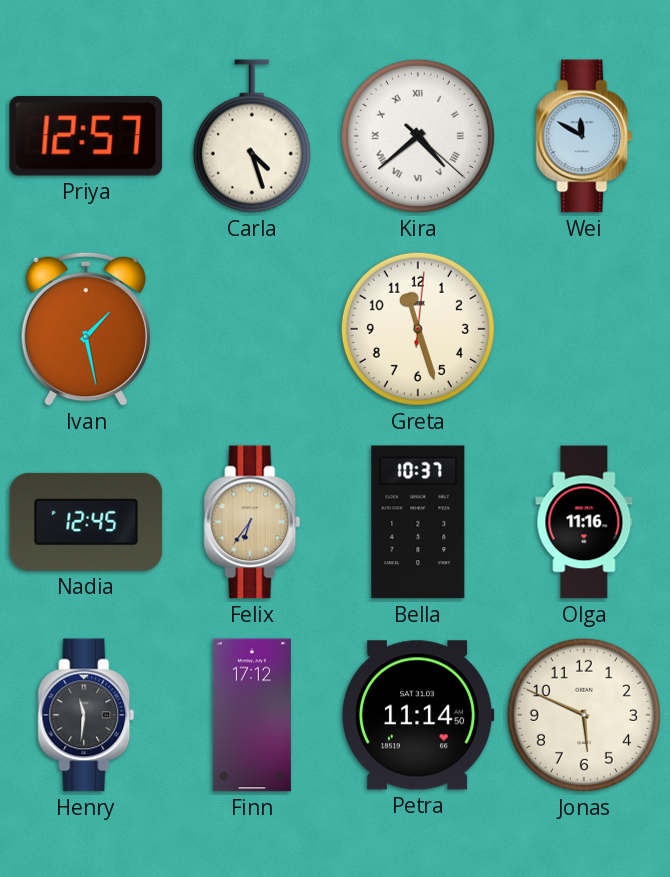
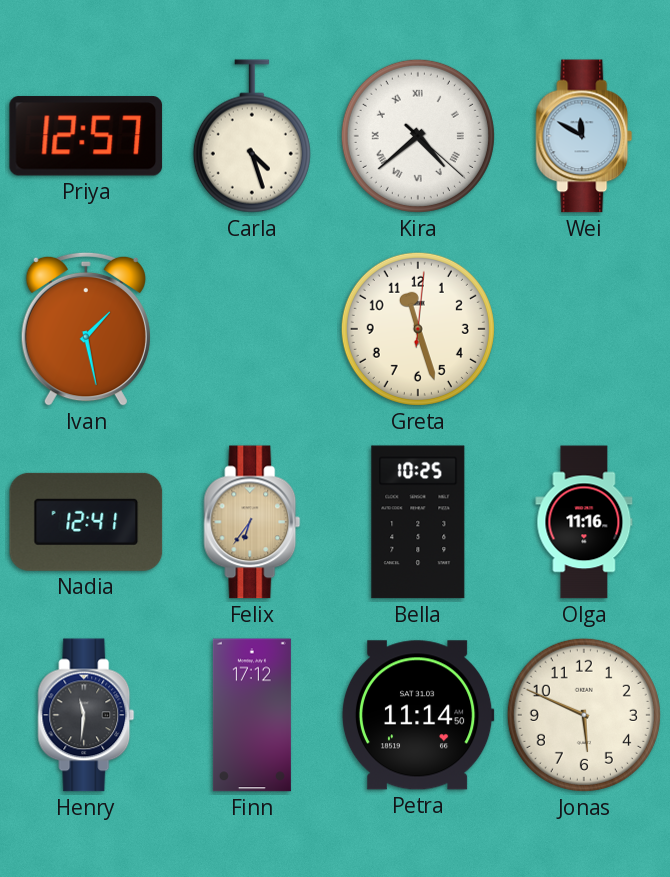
Nadia: 12:45 -> 12:41
Bella: 10:37 -> 10:25
